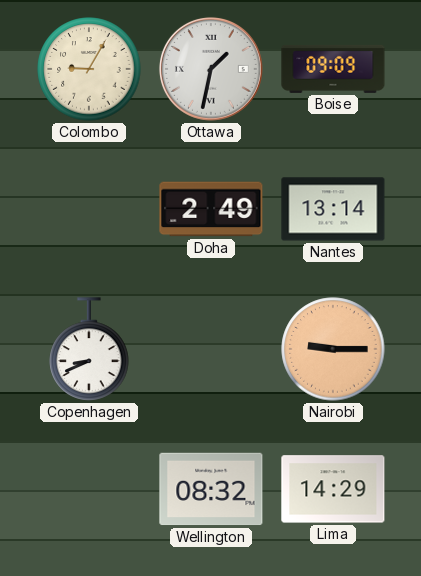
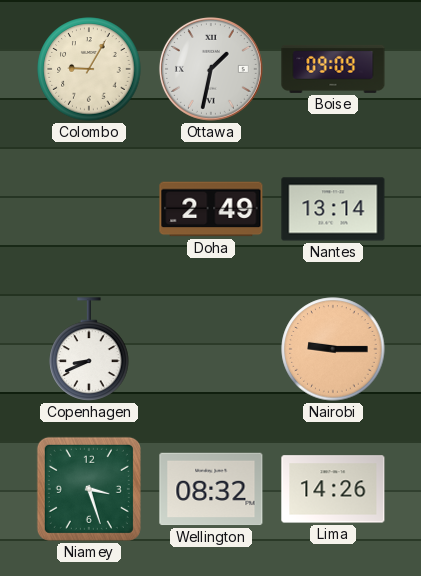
Niamey: none -> 3:27
Lima: 14:29 -> 14:26
